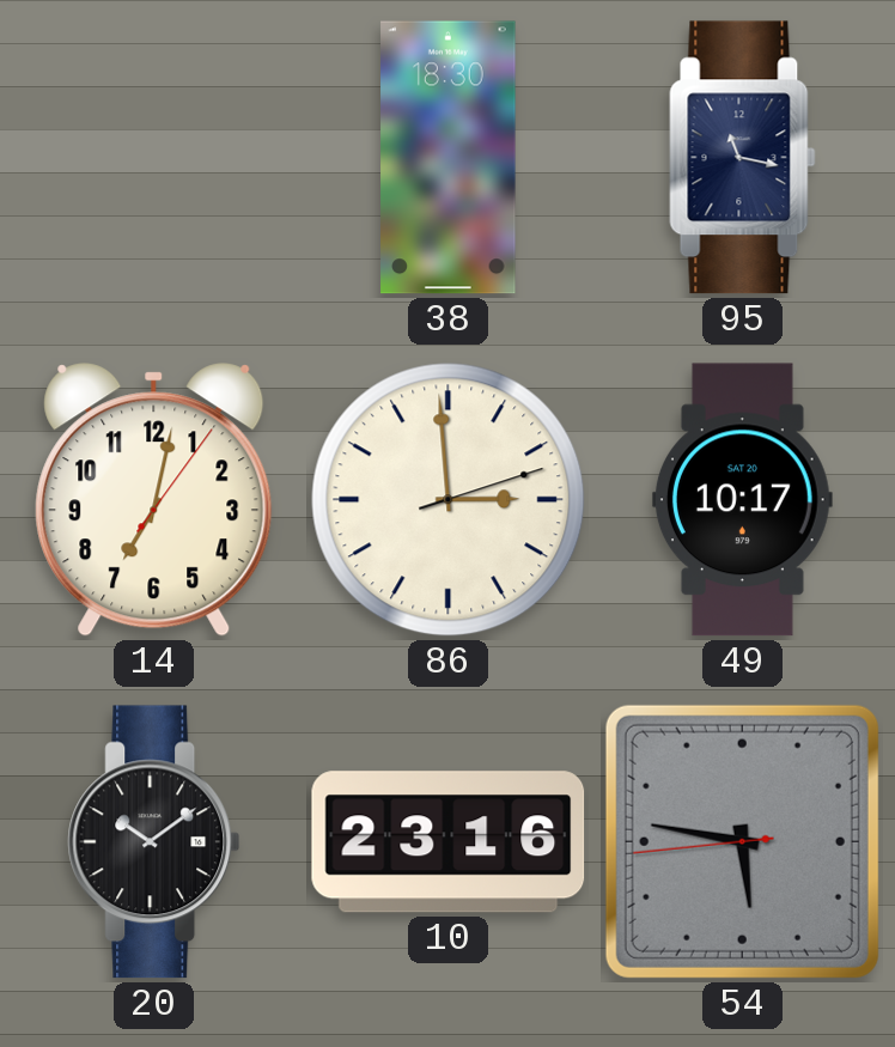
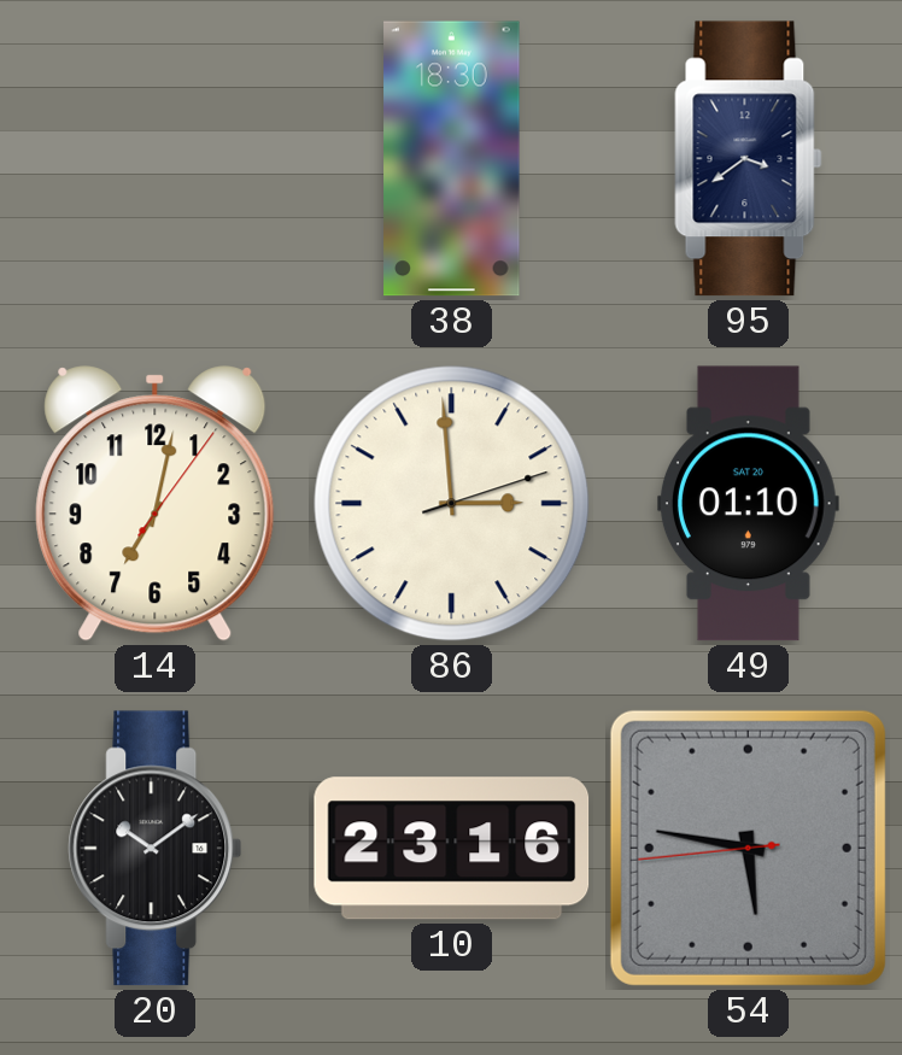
95: 11:17 -> 3:39
49: 10:17 -> 01:10
